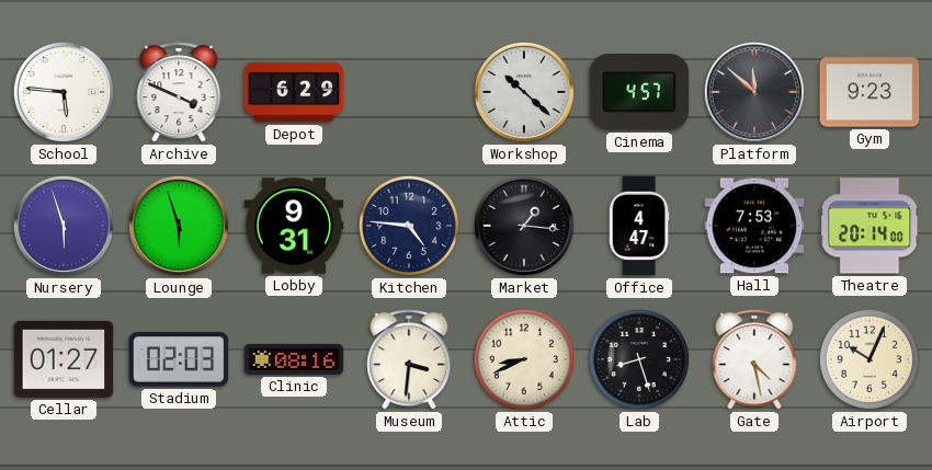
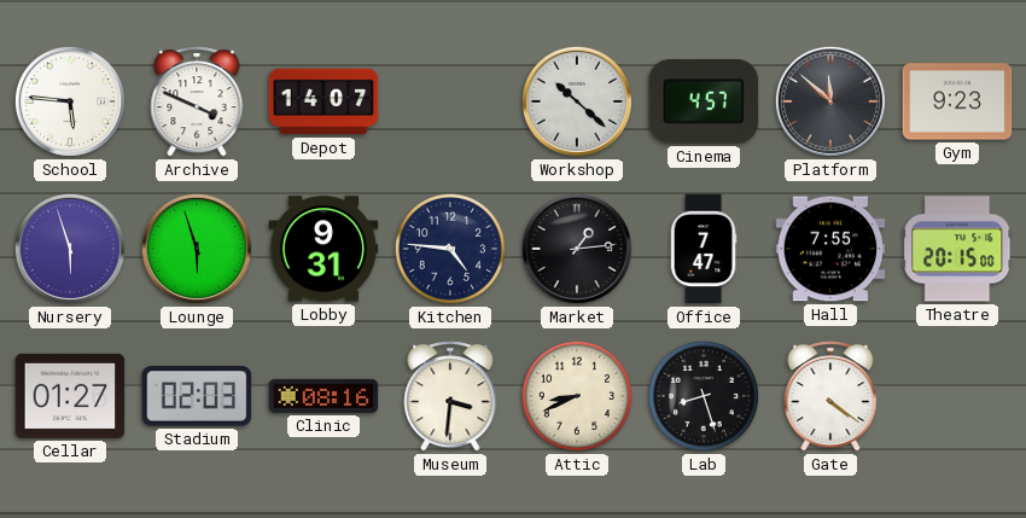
Depot: 6:29 -> 14:07
Market: 1:16 -> 1:14
Office: 4:47 -> 7:47
Hall: 7:53 -> 7:55
Theatre: 20:14 -> 20:15
Gate: 4:28 -> 4:21
Airport: 10:04 -> none
